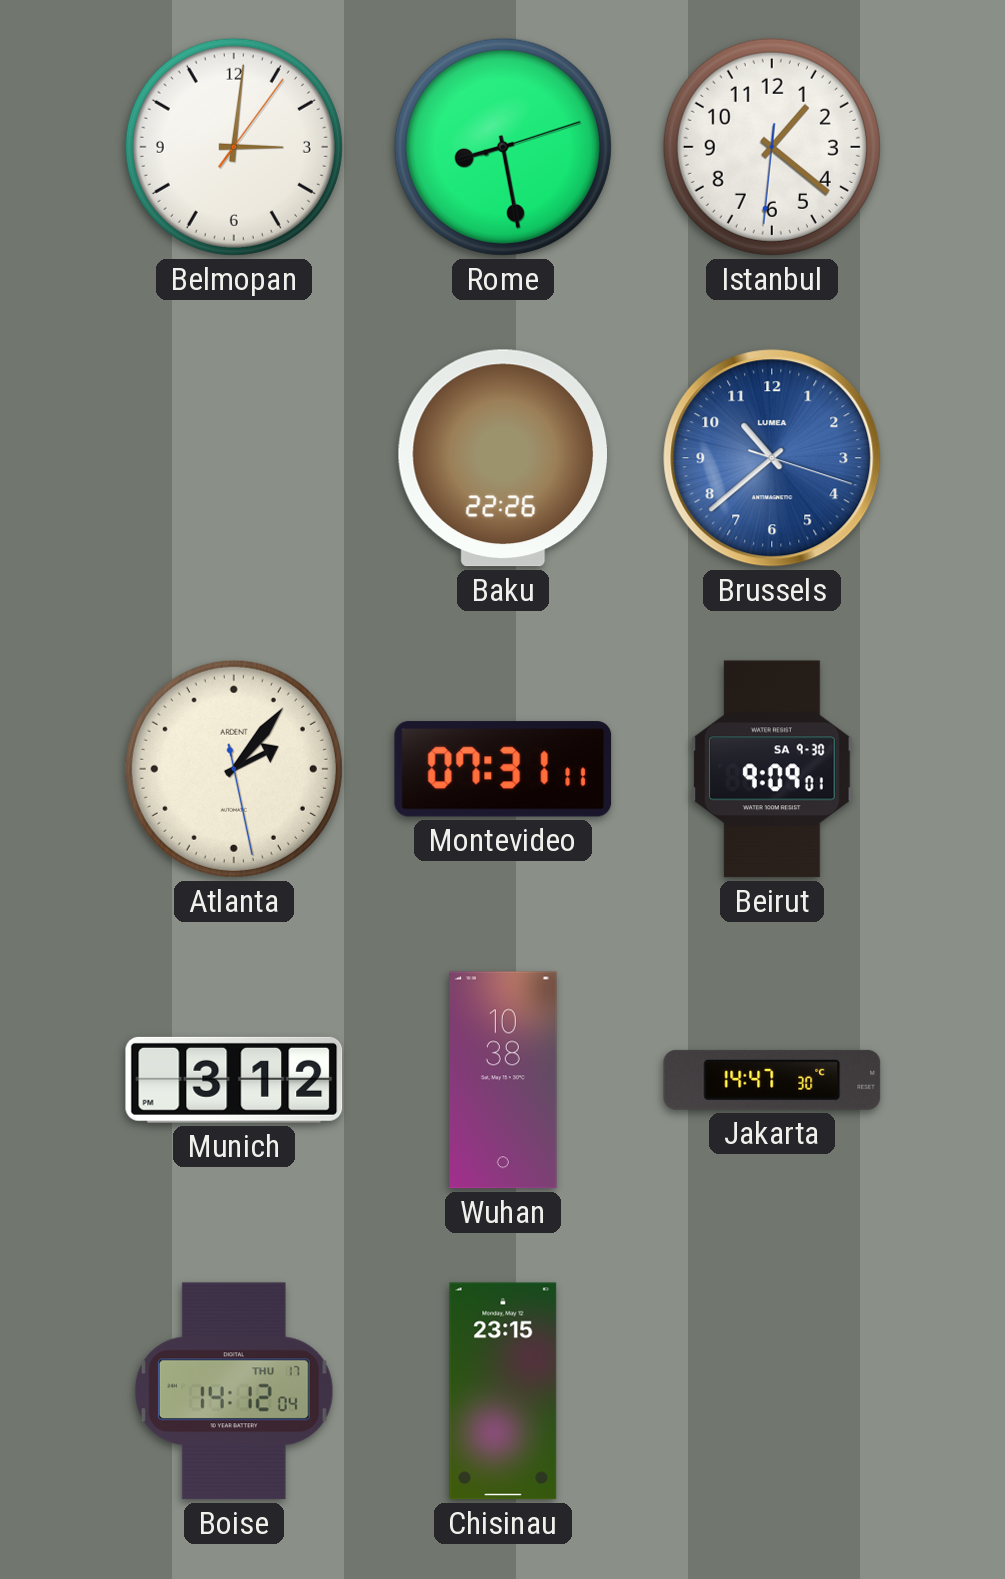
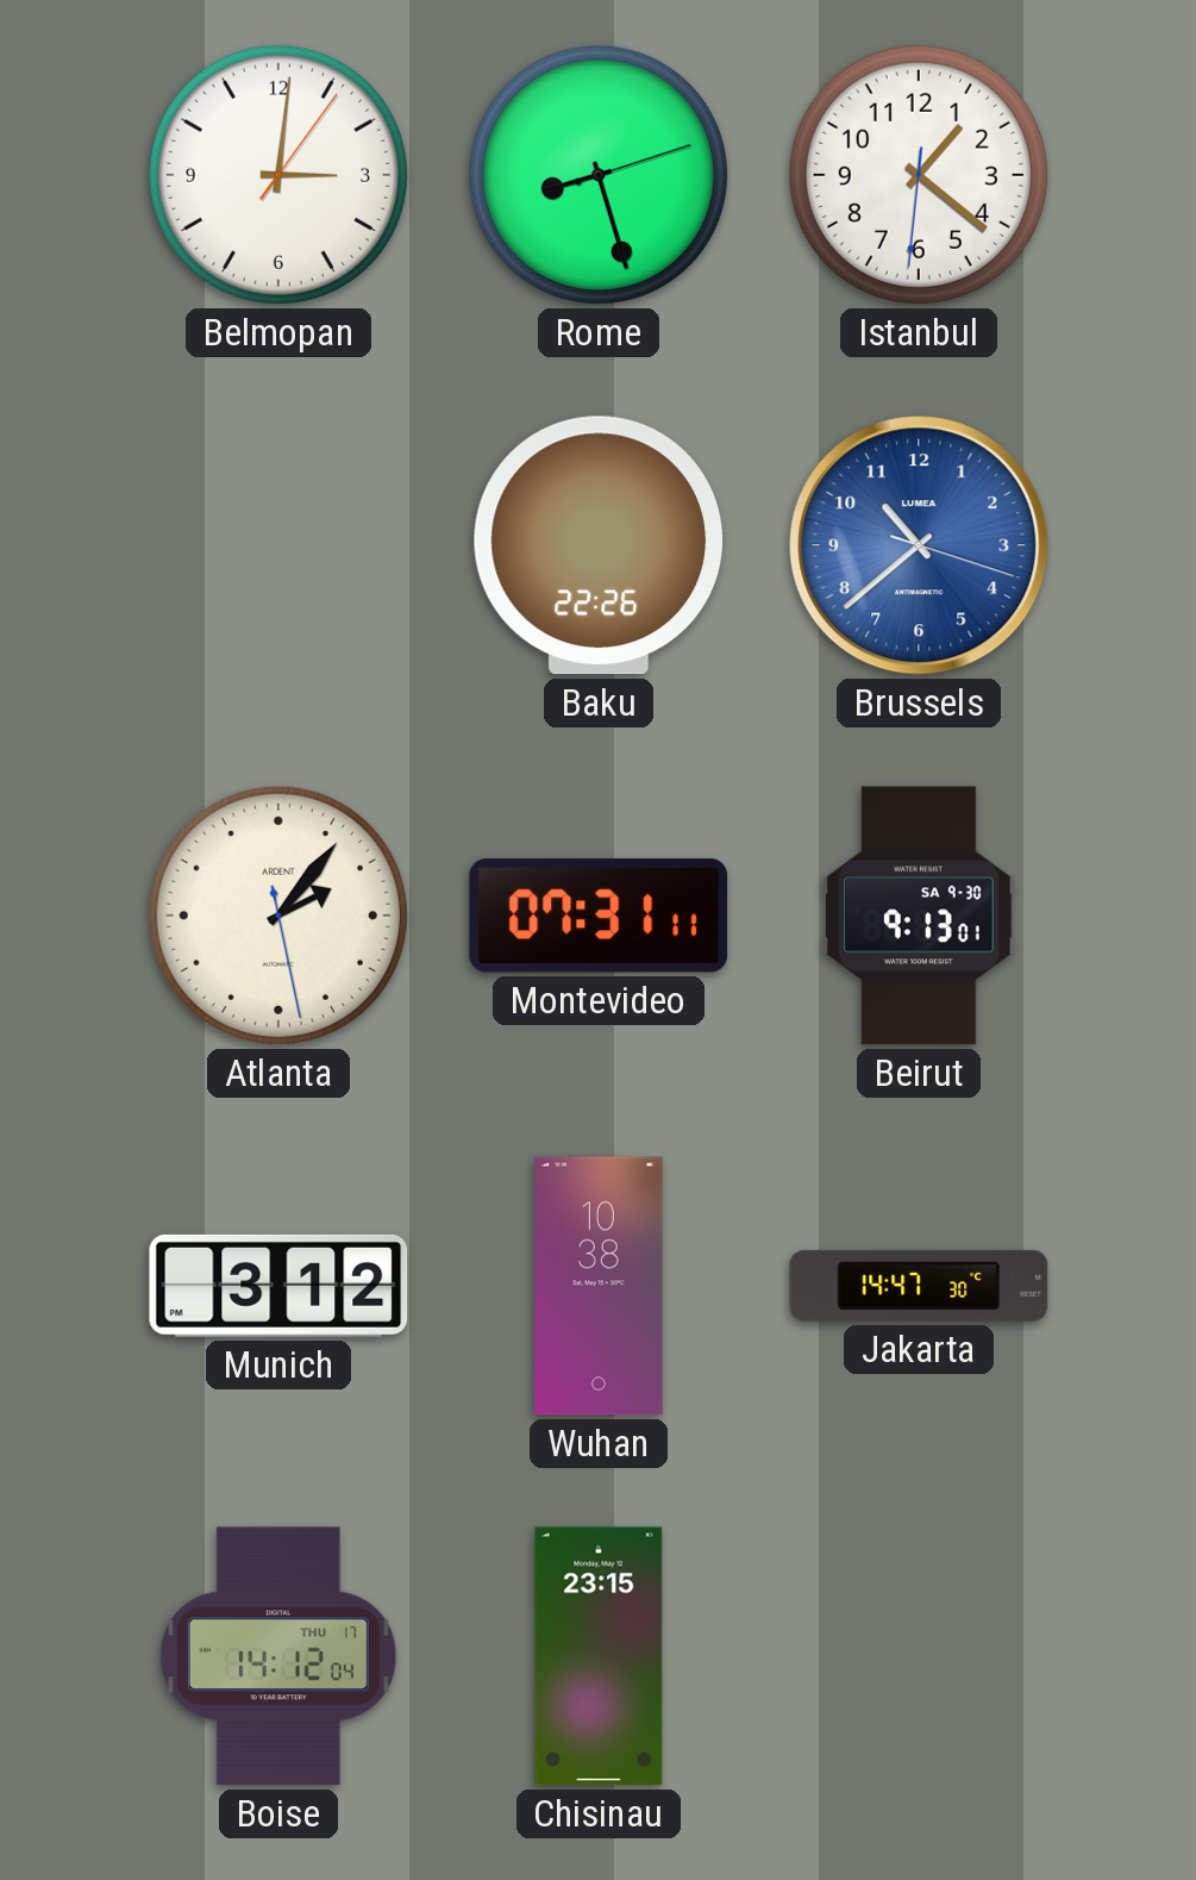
Rome: 8:28 -> 8:27
Beirut: 9:09 -> 9:13
